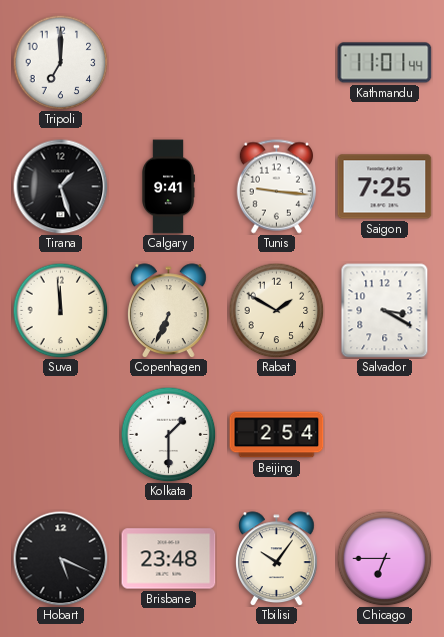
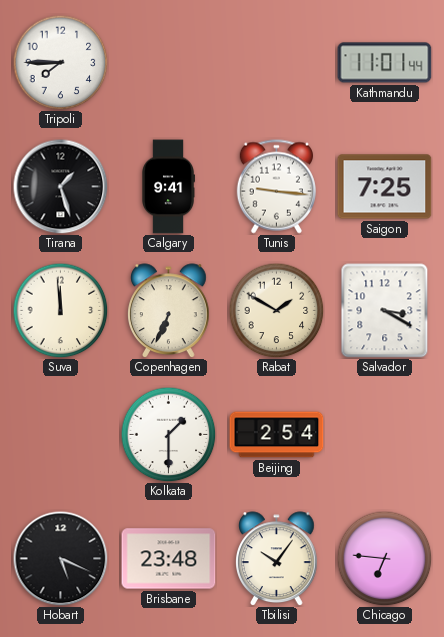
Tripoli: 7:00 -> 7:45
Chicago: 6:45 -> 6:46
